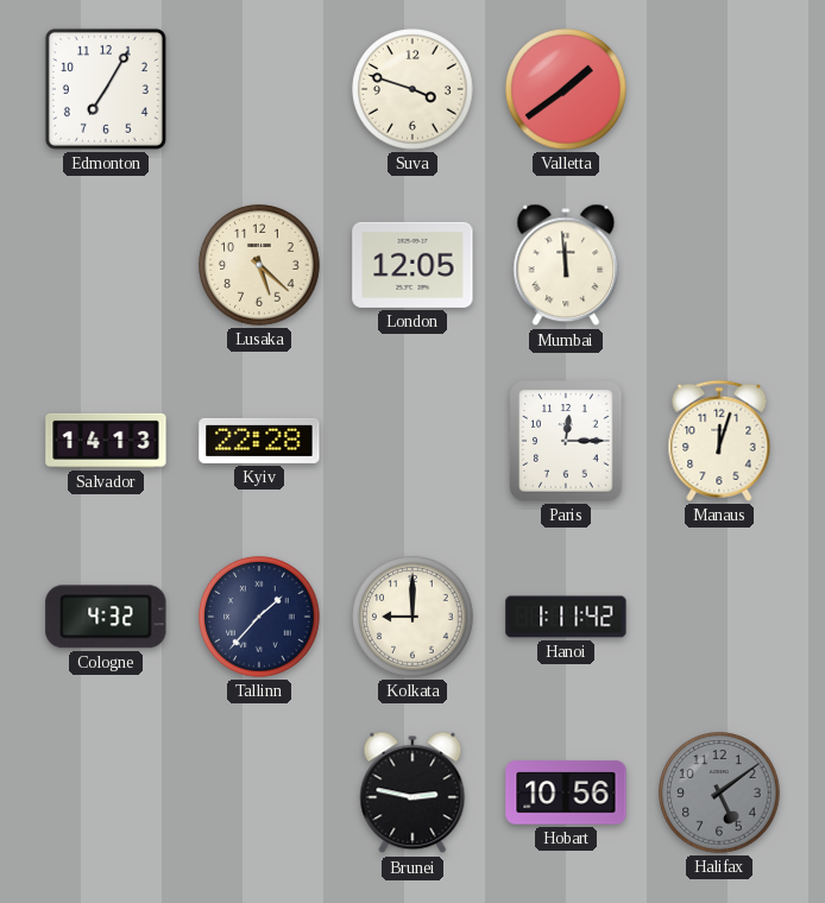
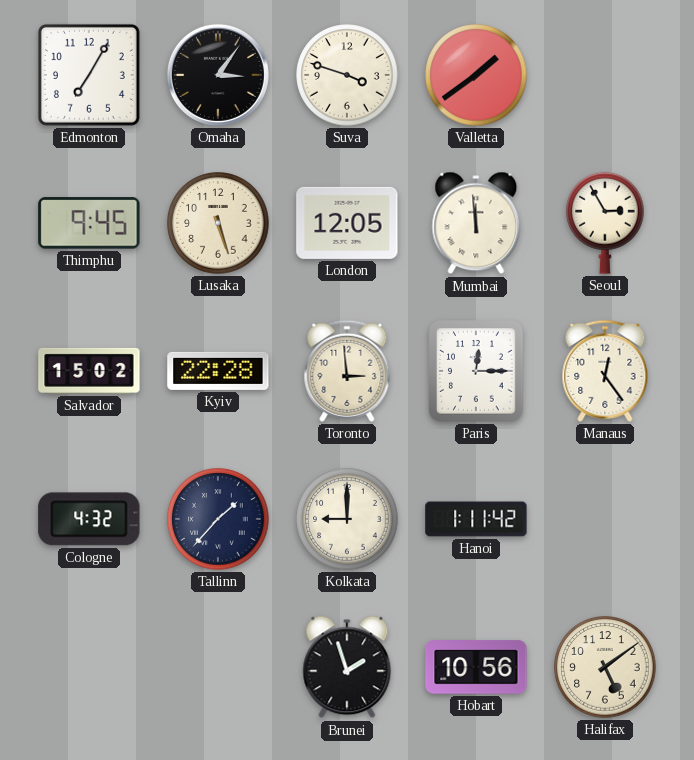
Omaha: none -> 3:06
Thimphu: none -> 9:45
Lusaka: 5:22 -> 5:27
Seoul: none -> 2:55
Salvador: 14:13 -> 15:02
Toronto: none -> 2:59
Manaus: 12:03 -> 12:24
Brunei: 2:47 -> 1:57
Halifax dial: grey -> cream
